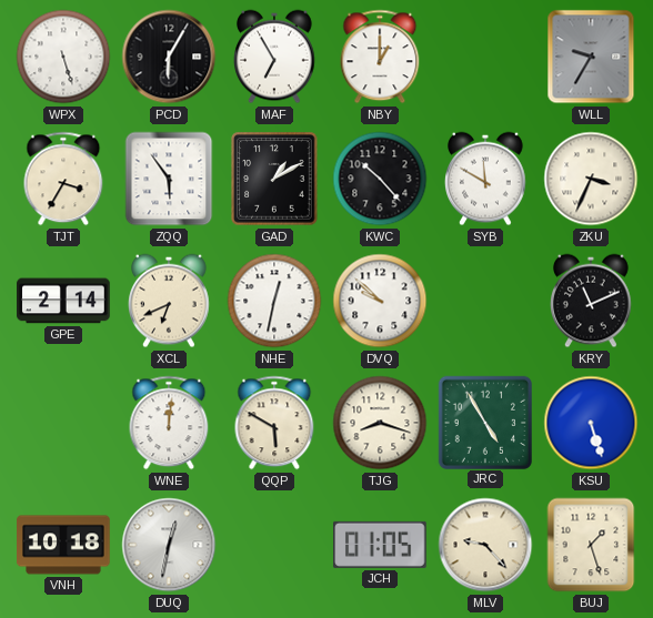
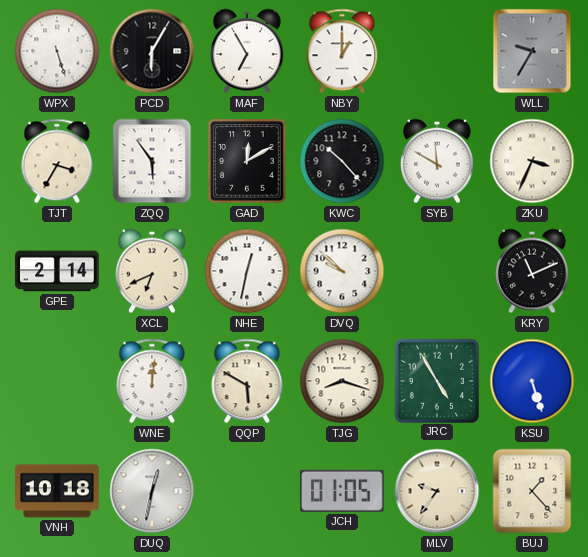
GAD: 1:10 -> 12:10
MLV: 9:23 -> 9:36
BUJ: 1:27 -> 1:23
